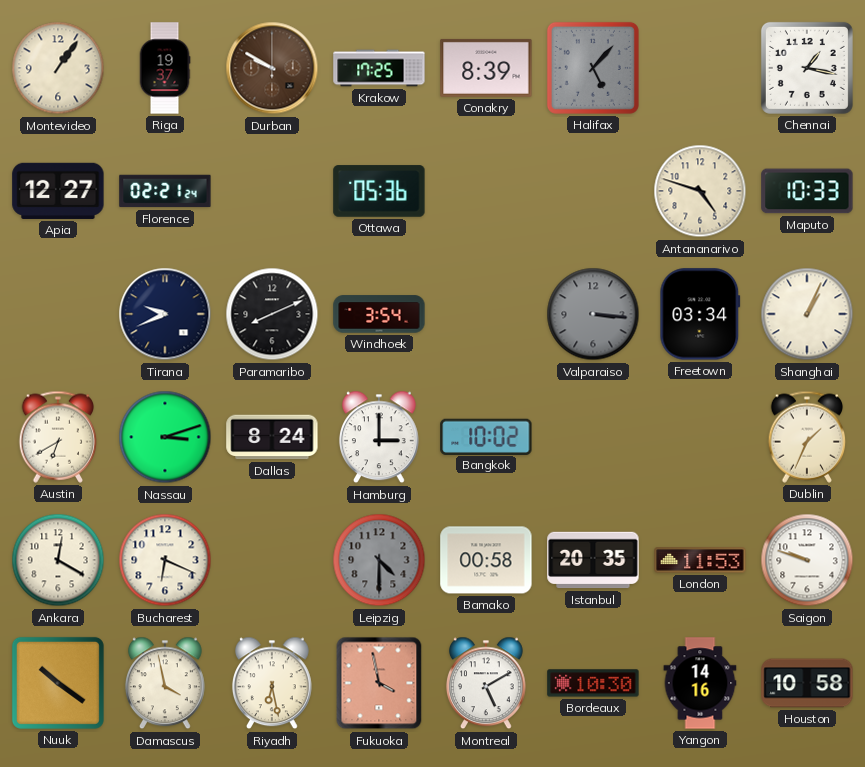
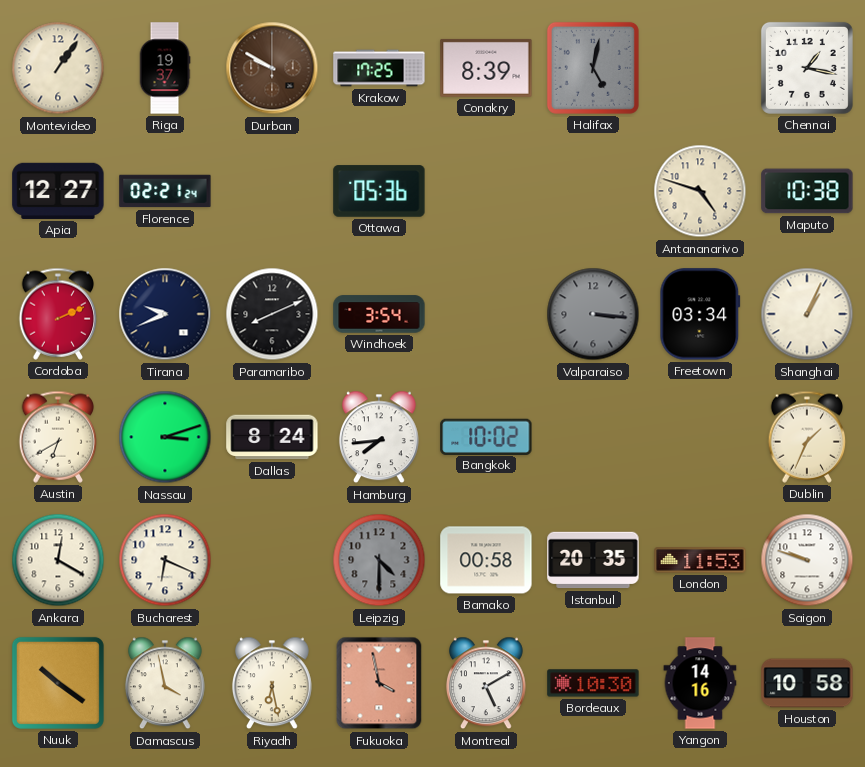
Halifax: 5:07 -> 5:02
Maputo: 10:33 -> 10:38
Cordoba: none -> 2:11
Hamburg: 3:00 -> 7:44
